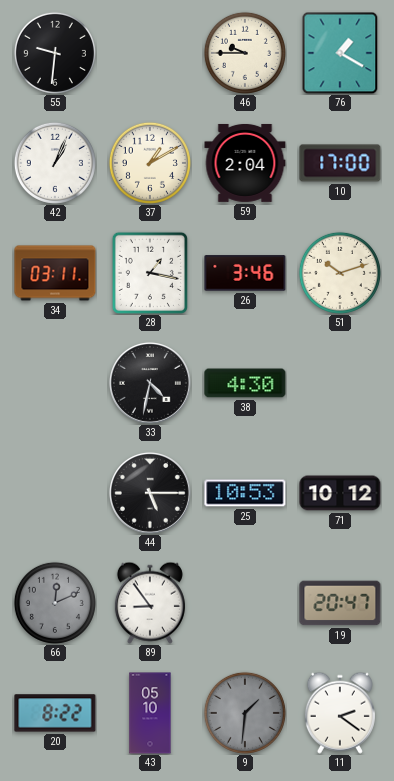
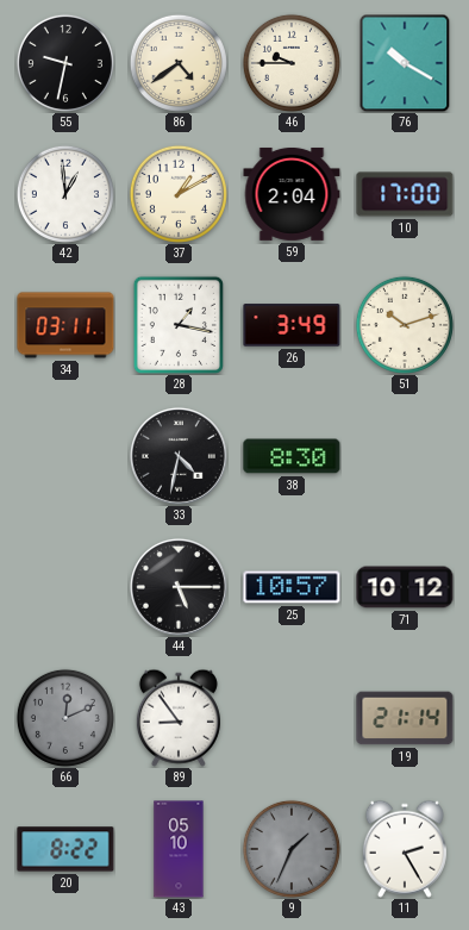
55: 9:31 -> 9:32
86: none -> 4:39
76: 1:20 -> 10:20
42: 1:04 -> 12:59
26: 3:46 -> 3:49
38: 4:30 -> 8:30
25: 10:53 -> 10:57
19: 20:47 -> 21:14
9: 1:31 -> 1:34
11: 2:21 -> 2:25
